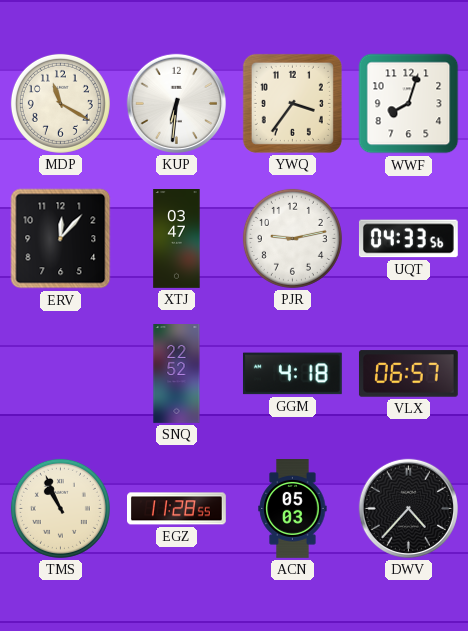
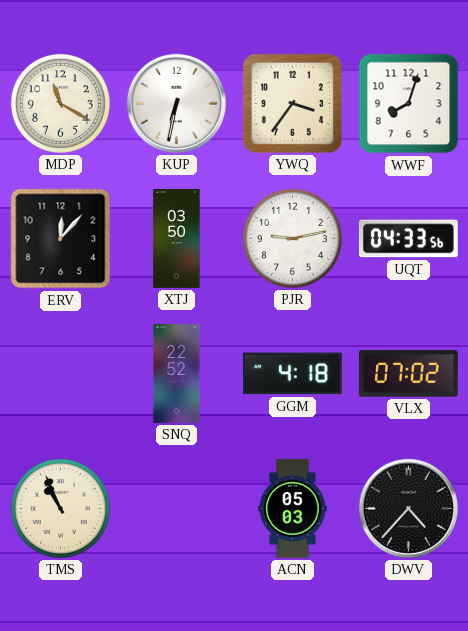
KUP: 6:31 -> 6:32
XTJ: 03:47 -> 03:50
VLX: 06:57 -> 07:02
EGZ: 11:28 -> none
